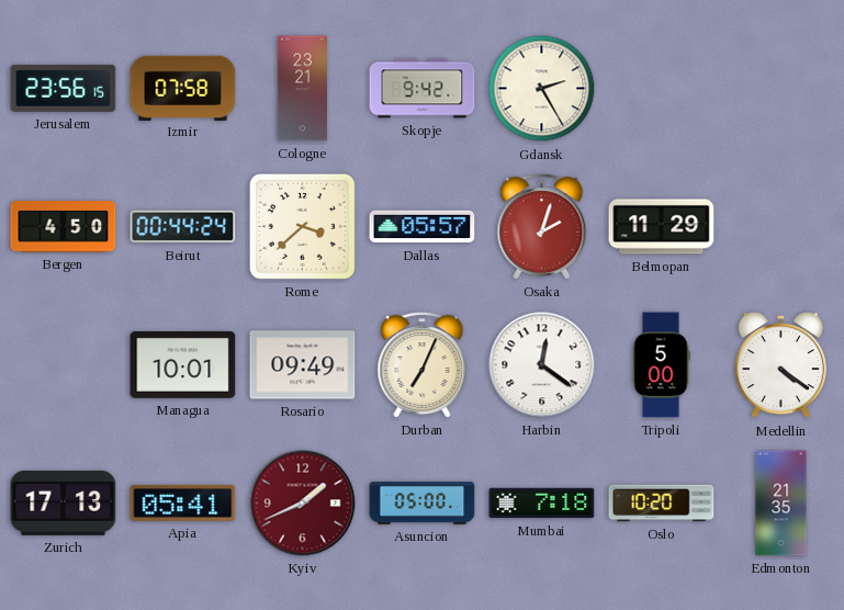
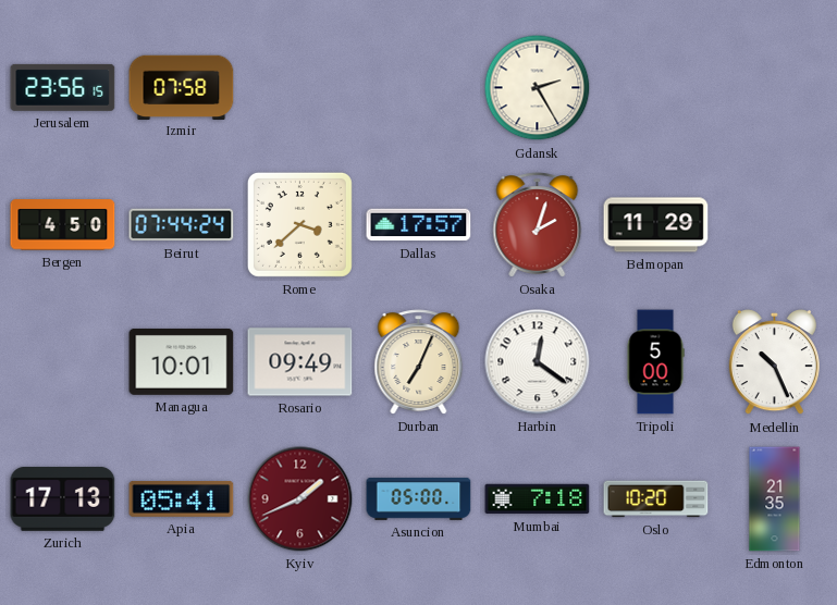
Cologne: 23:21 -> none
Skopje: 9:42 -> none
Beirut: 00:44 -> 07:44
Dallas: 05:57 -> 17:57
Medellin: 4:21 -> 10:26
